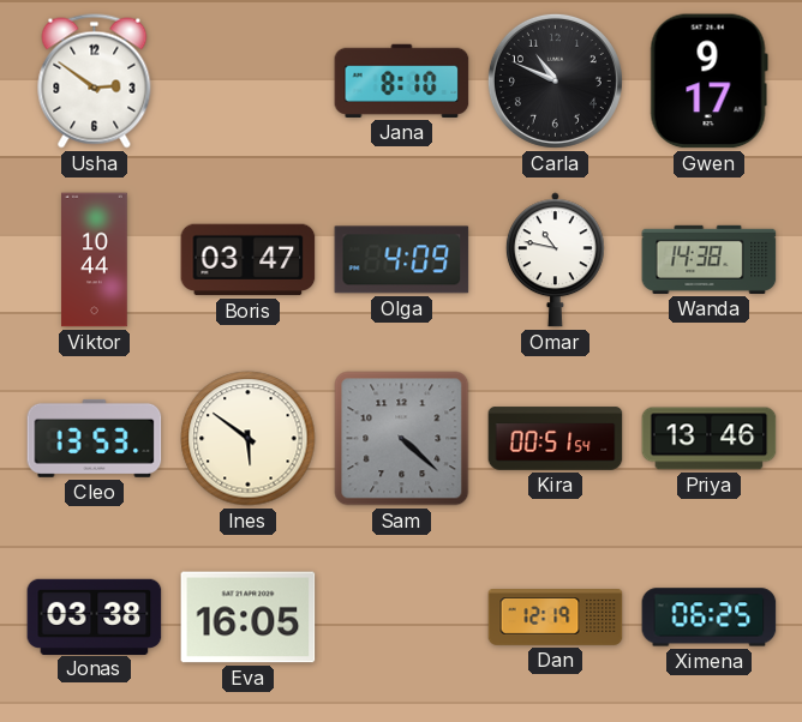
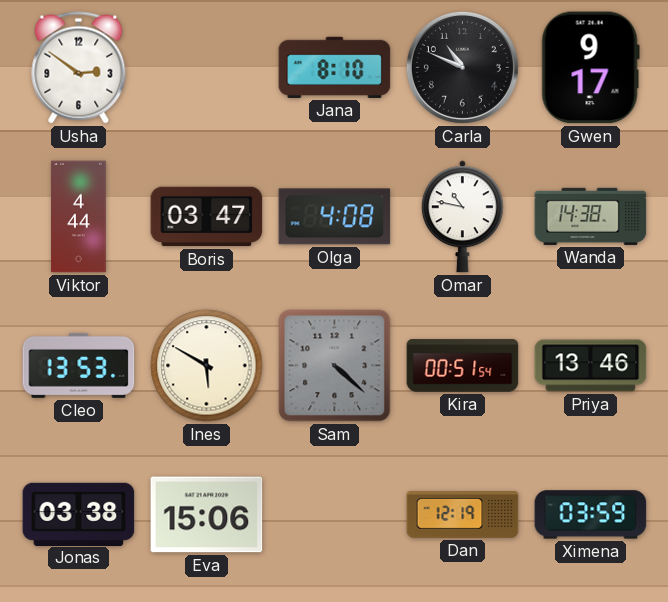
Viktor: 10:44 -> 4:44
Olga: 4:09 -> 4:08
Ines: 5:51 -> 5:50
Eva: 16:05 -> 15:06
Ximena: 06:25 -> 03:59
